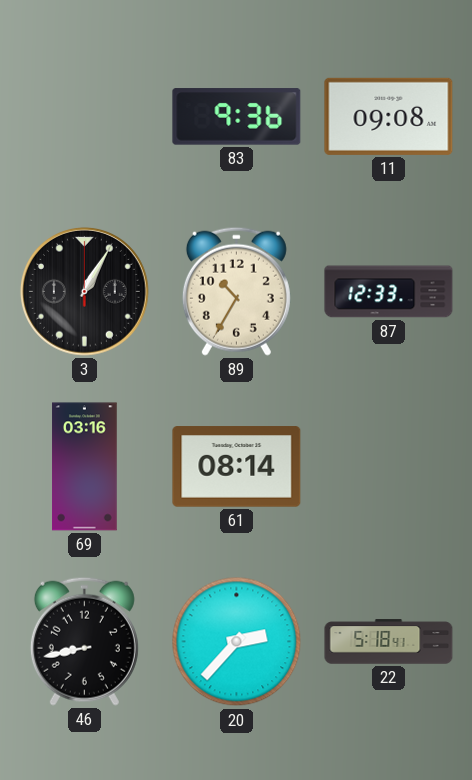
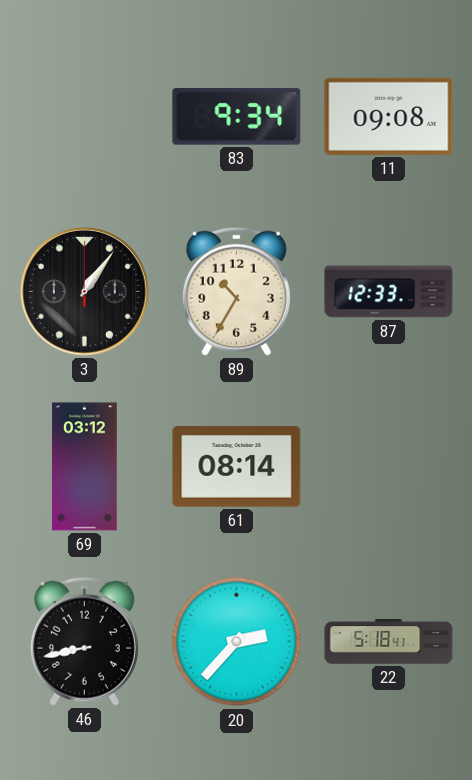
83: 9:36 -> 9:34
3: 1:05 -> 1:06
69: 03:16 -> 03:12
